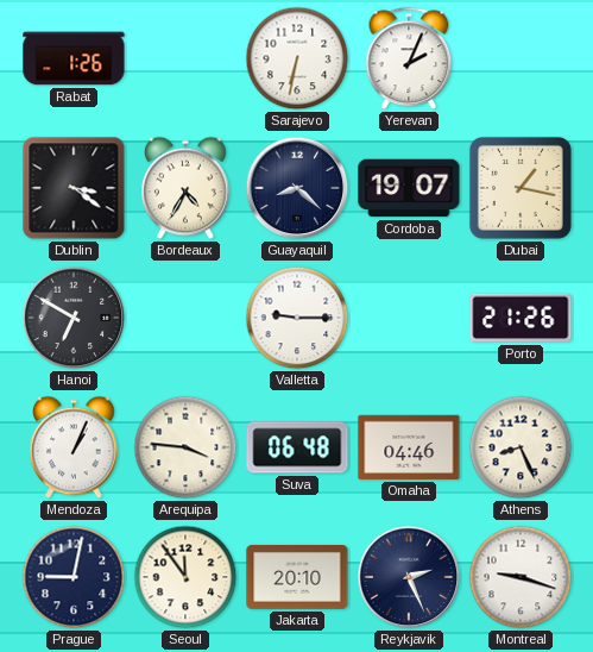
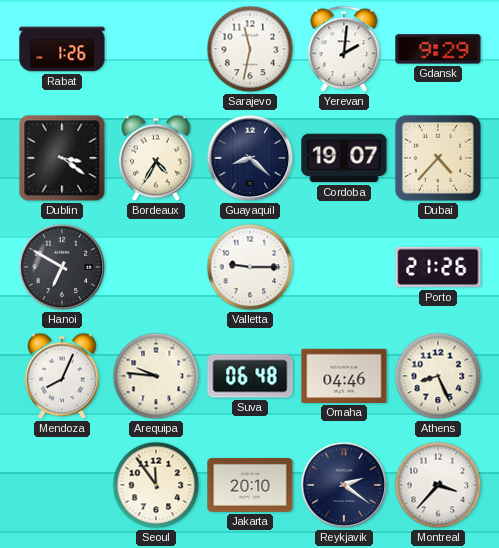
Sarajevo: 6:32 -> 11:32
Yerevan: 2:04 -> 2:01
Gdansk: none -> 9:29
Dubai: 1:17 -> 4:37
Mendoza: 1:04 -> 8:04
Arequipa: 3:46 -> 9:46
Prague: 9:02 -> none
Reykjavik: 2:26 -> 2:21
Montreal: 9:18 -> 3:37
